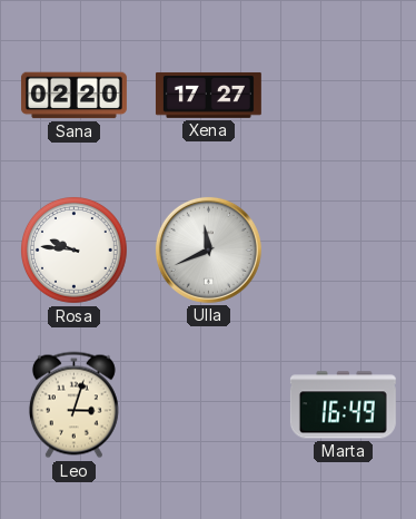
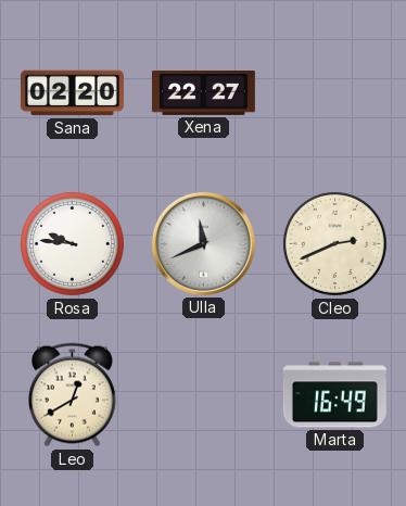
Xena: 17:27 -> 22:27
Cleo: none -> 2:41
Leo: 3:03 -> 12:40
